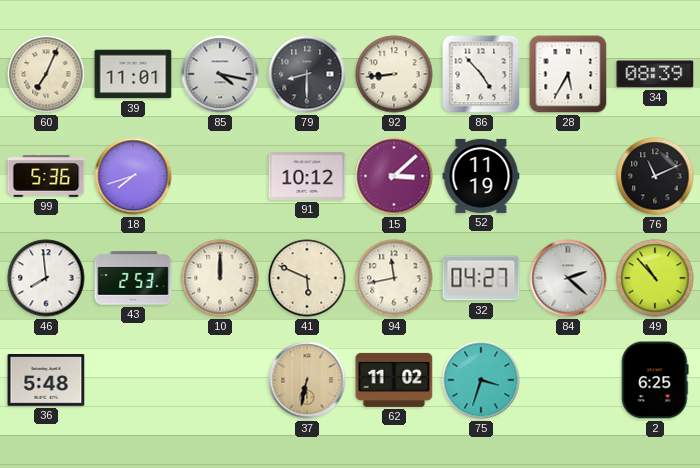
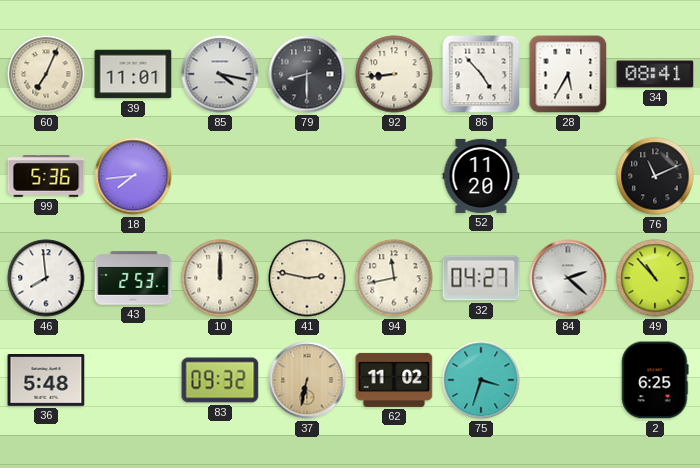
34: 08:39 -> 08:41
18: 7:42 -> 7:44
91: 10:12 -> none
15: 3:08 -> none
52: 11:19 -> 11:20
41: 5:49 -> 2:47
83: none -> 09:32
